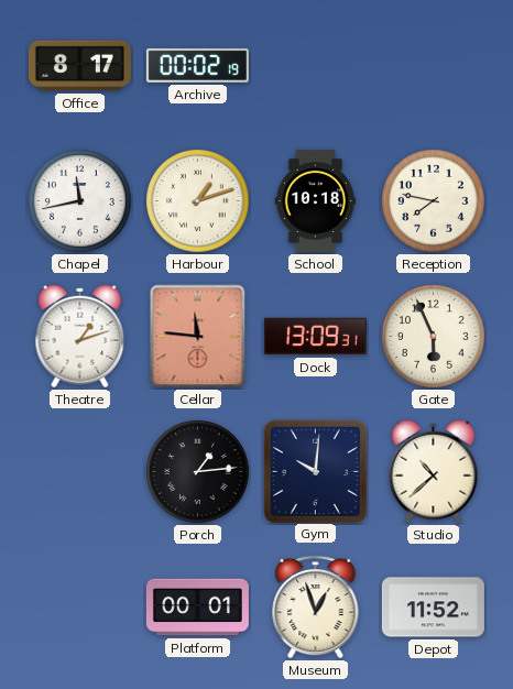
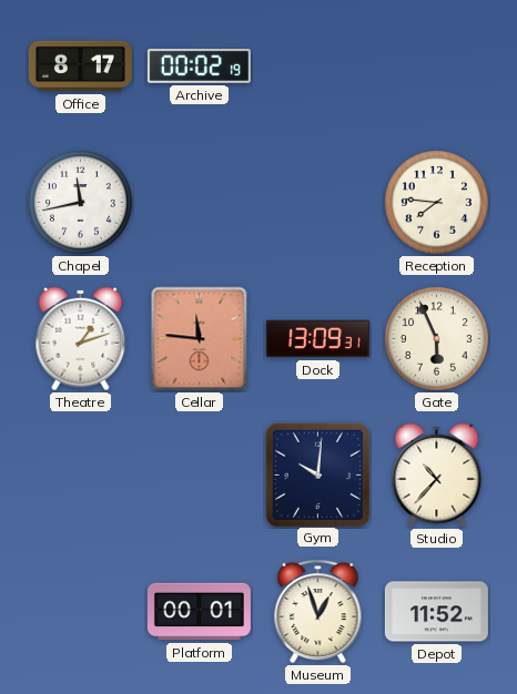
Harbour: 1:12 -> none
School: 10:18 -> none
Reception: 7:47 -> 7:46
Porch: 1:14 -> none
Studio: 10:38 -> 10:37
